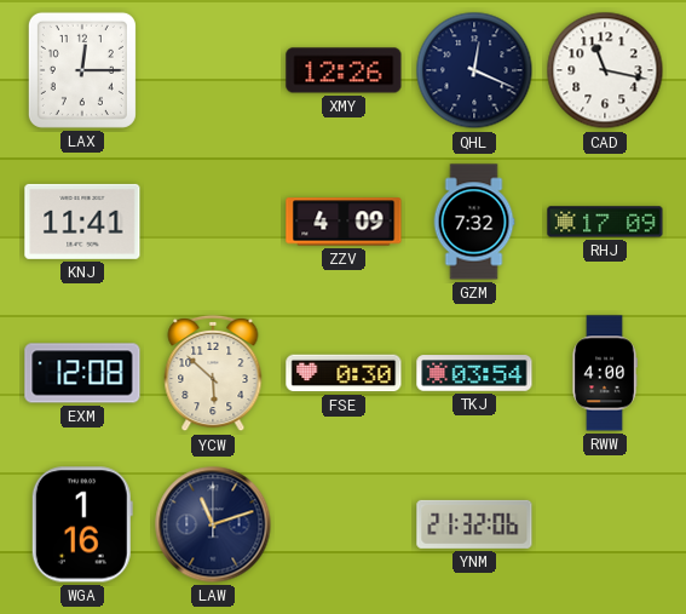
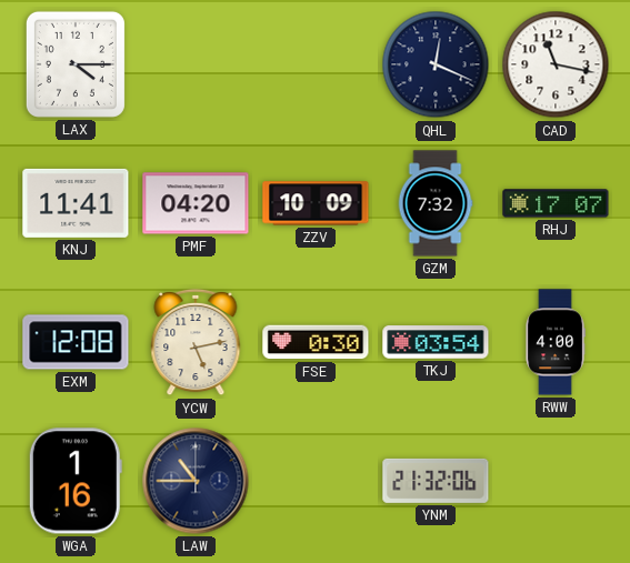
LAX: 12:15 -> 4:15
XMY: 12:26 -> none
PMF: none -> 04:20
ZZV: 4:09 -> 10:09
RHJ: 17:09 -> 17:07
YCW: 5:52 -> 5:13
LAW: 11:12 -> 10:45
